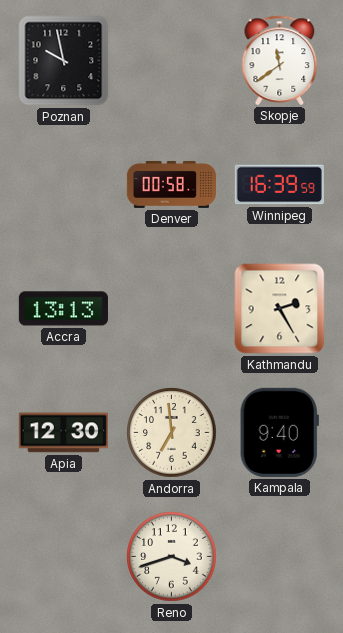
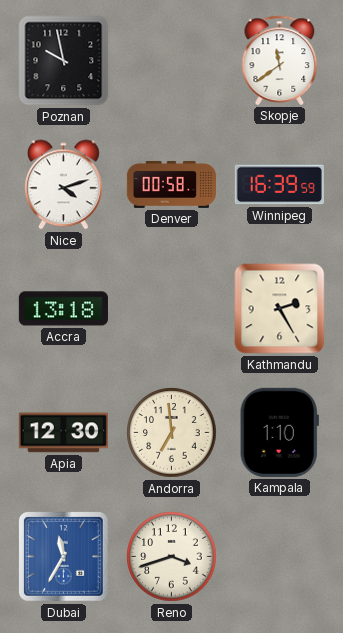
Nice: none -> 4:12
Accra: 13:13 -> 13:18
Kampala: 9:40 -> 1:10
Dubai: none -> 11:35
